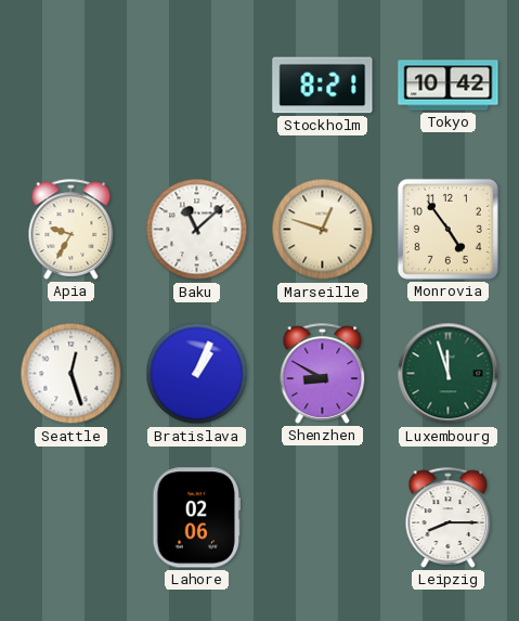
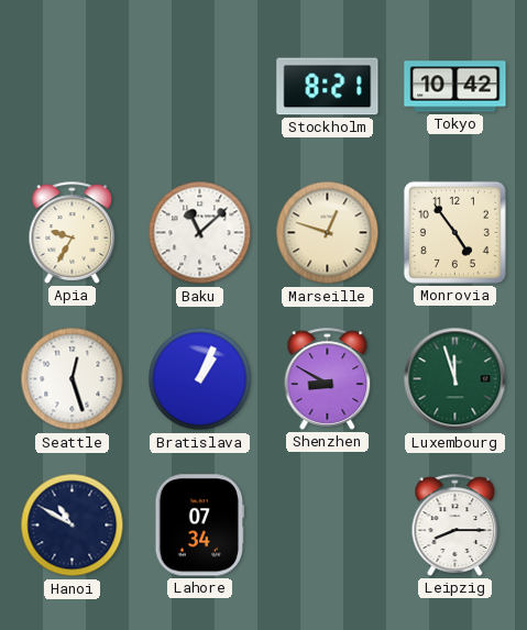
Hanoi: none -> 10:50
Lahore: 02:06 -> 07:34
